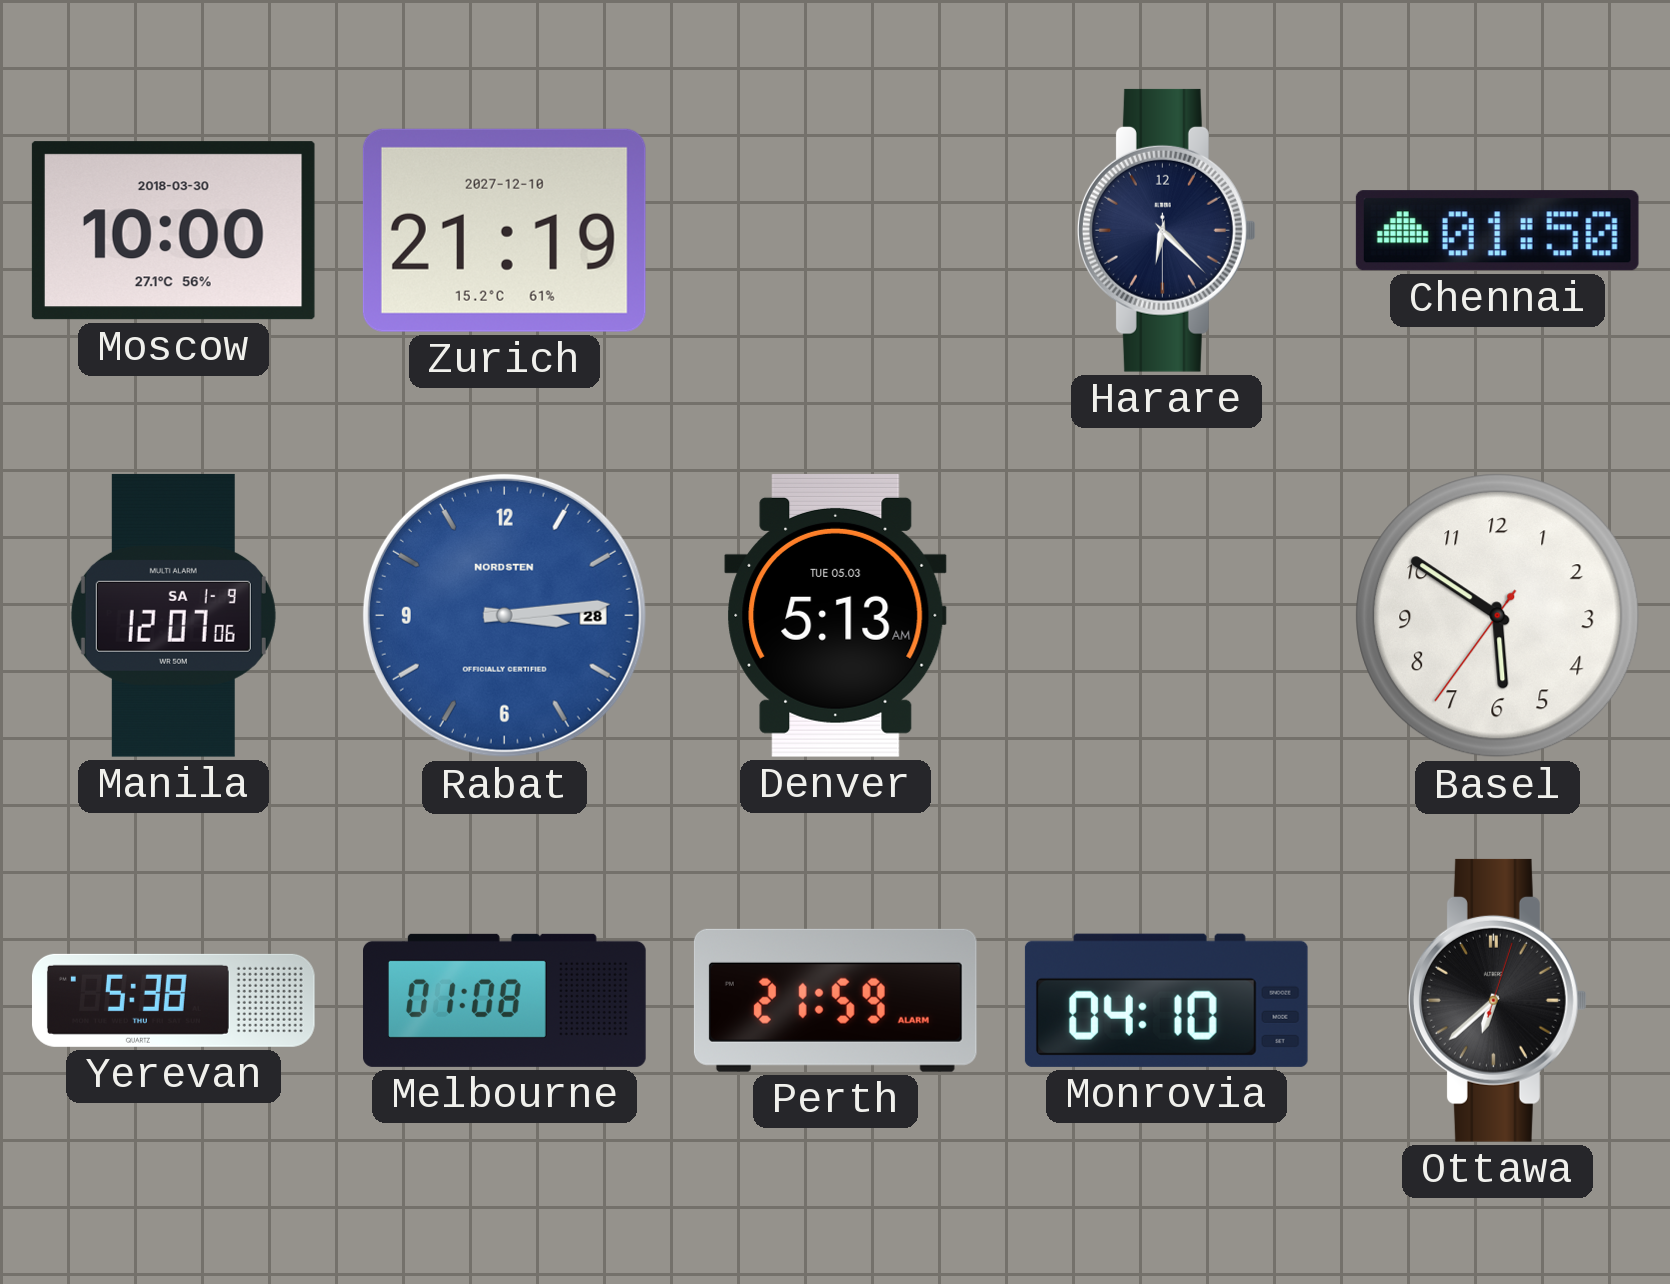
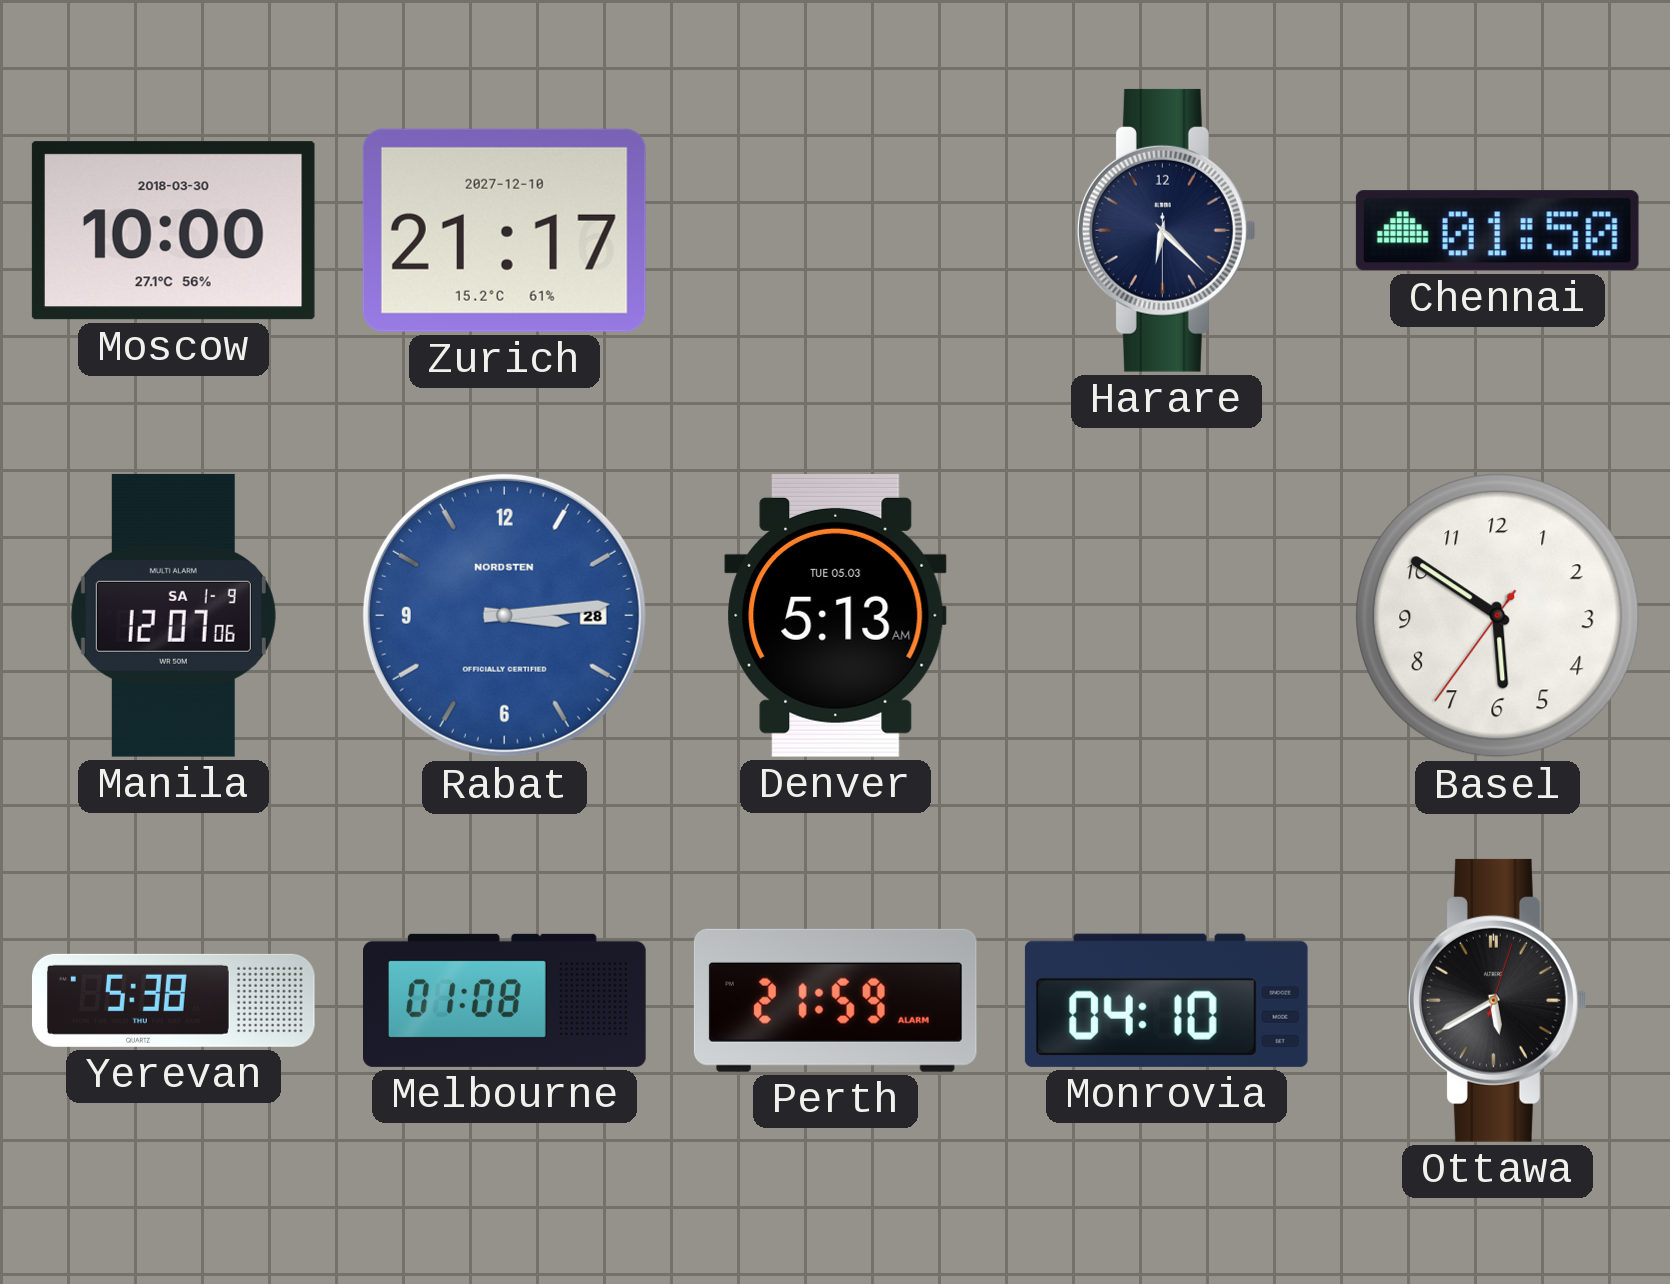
Zurich: 21:19 -> 21:17
Ottawa: 6:38 -> 5:40
